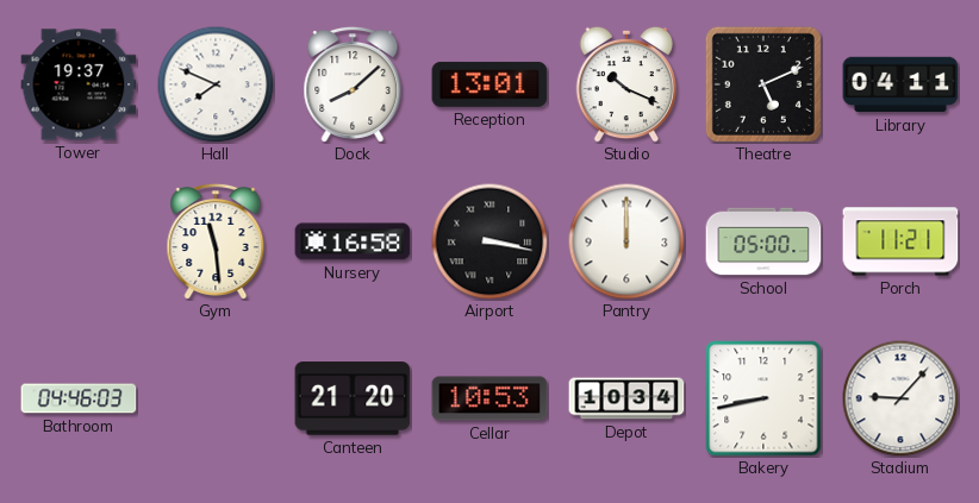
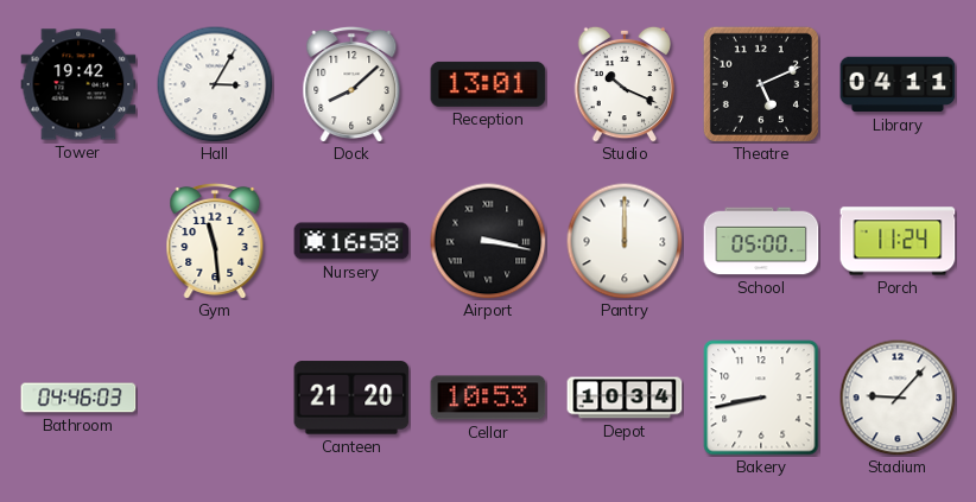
Tower: 19:37 -> 19:42
Hall: 7:49 -> 3:05
Porch: 11:21 -> 11:24
